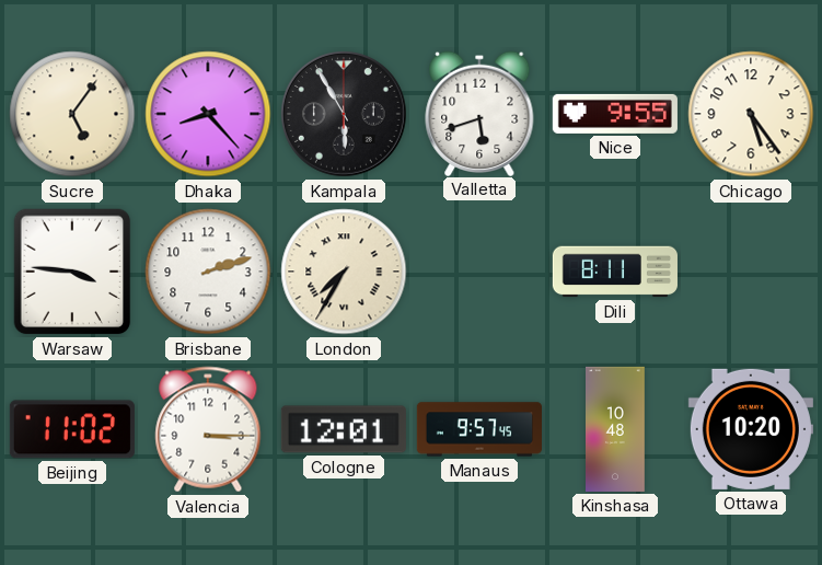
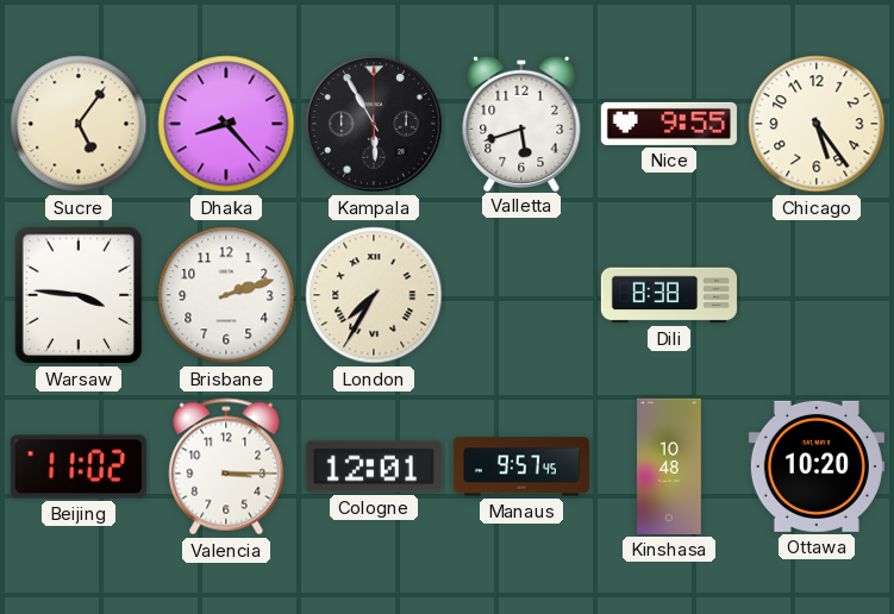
Dili: 8:11 -> 8:38
